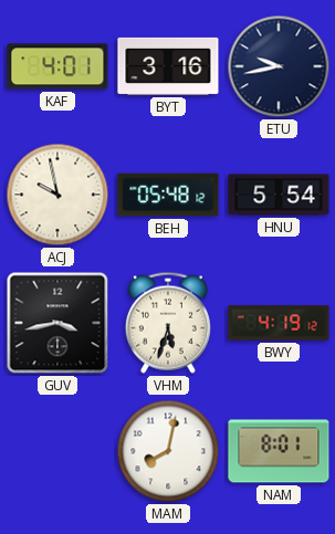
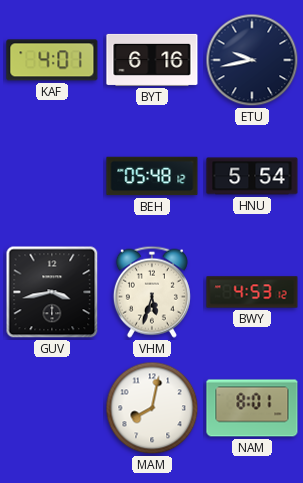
BYT: 3:16 -> 6:16
ACJ: 9:58 -> none
BWY: 4:19 -> 4:53
